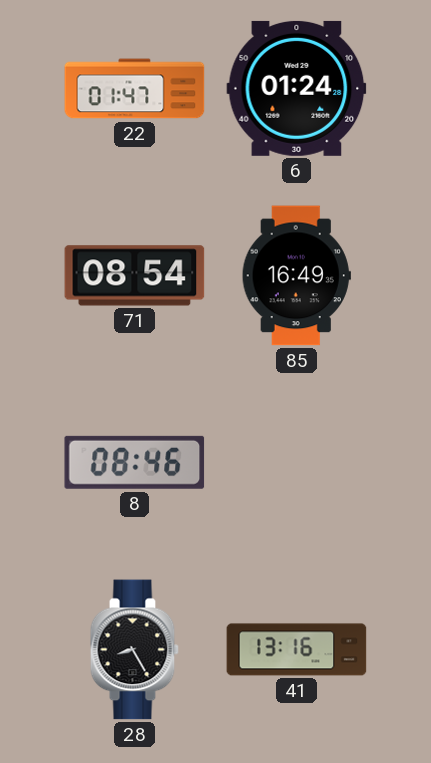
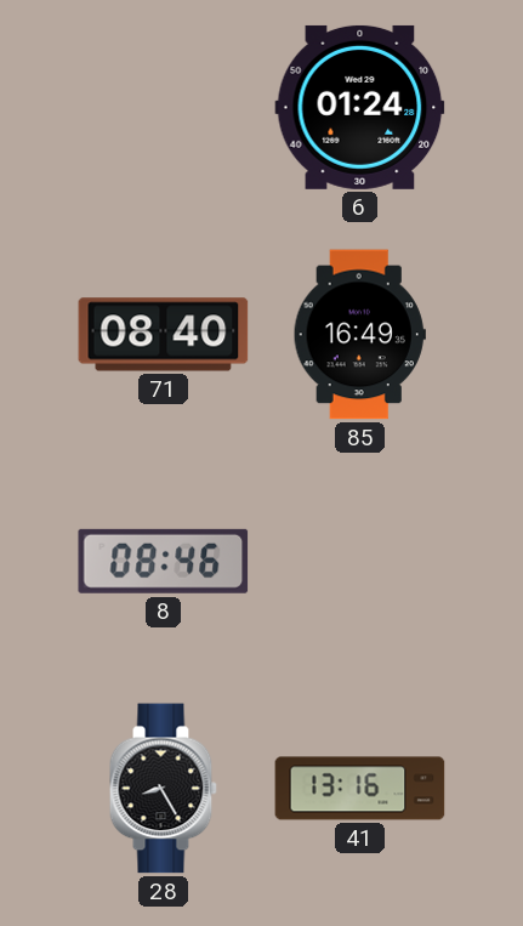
22: 01:47 -> none
71: 08:54 -> 08:40
